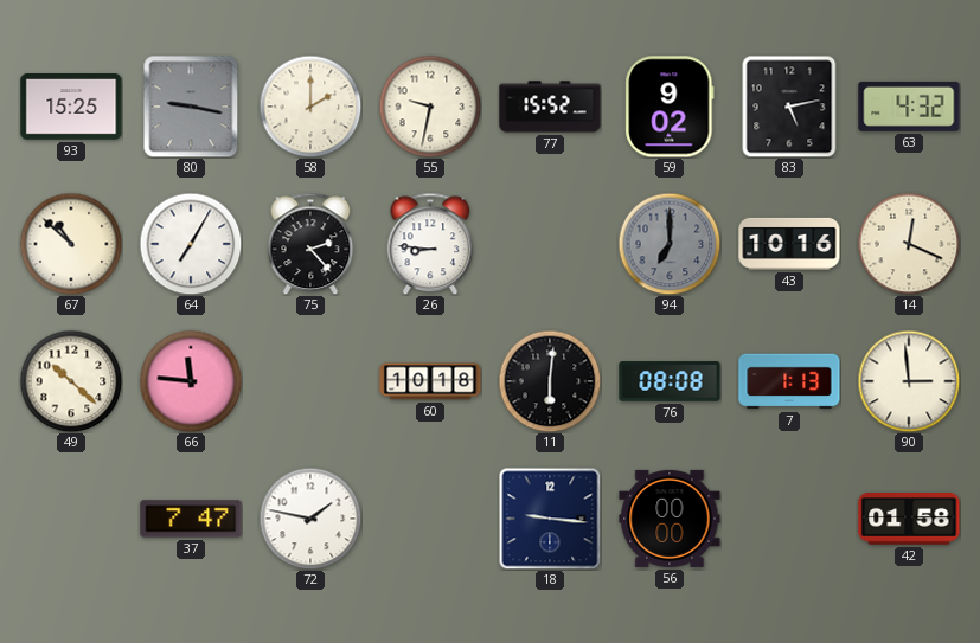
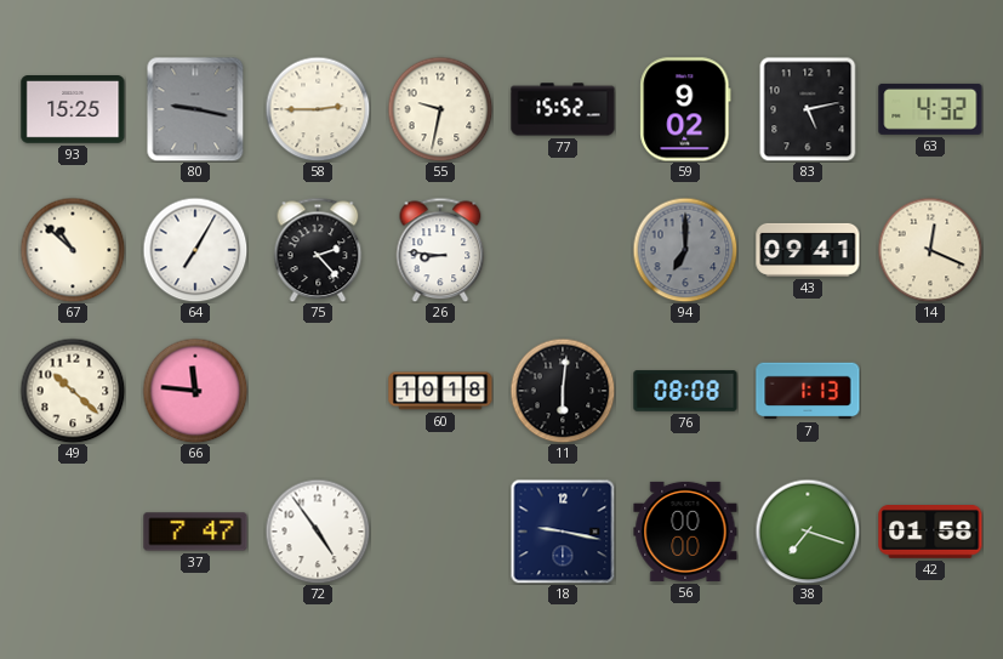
58: 2:00 -> 2:45
43: 10:16 -> 09:41
90: 2:59 -> none
72: 1:47 -> 4:54
18: 9:16 -> 9:17
38: none -> 7:18
